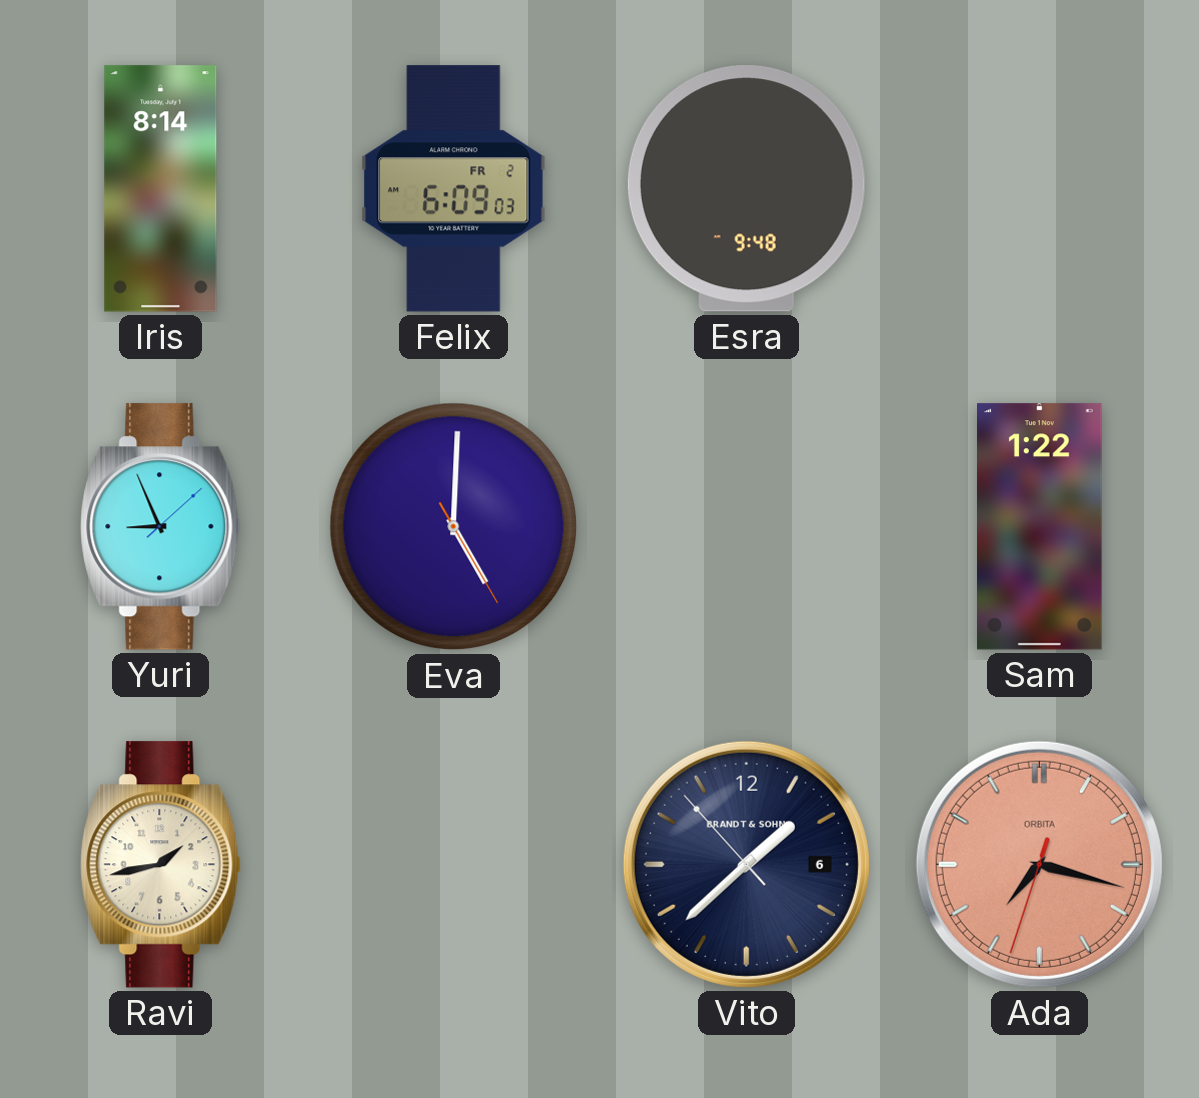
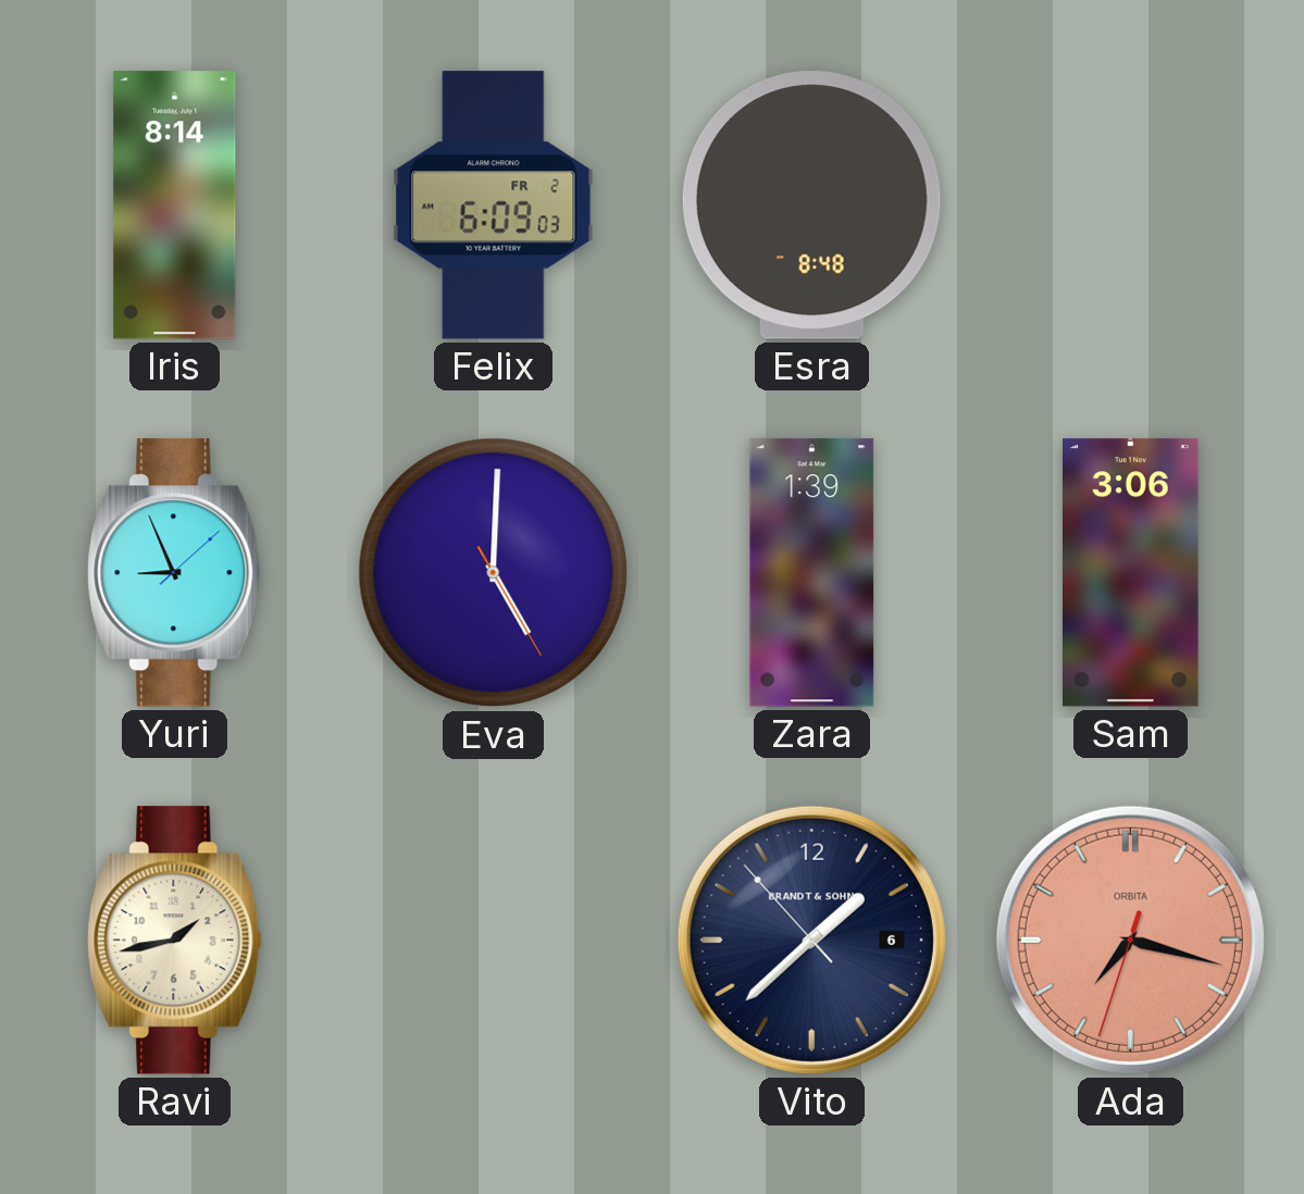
Esra: 9:48 -> 8:48
Zara: none -> 1:39
Sam: 1:22 -> 3:06
